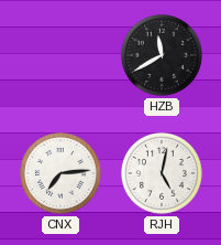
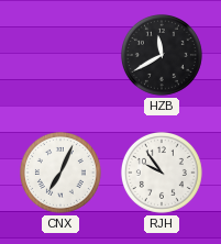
CNX: 7:14 -> 7:04
RJH: 5:02 -> 9:54
